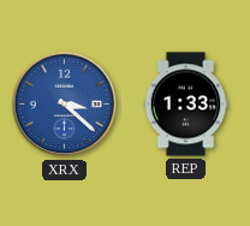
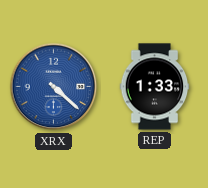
XRX: 3:22 -> 4:22
